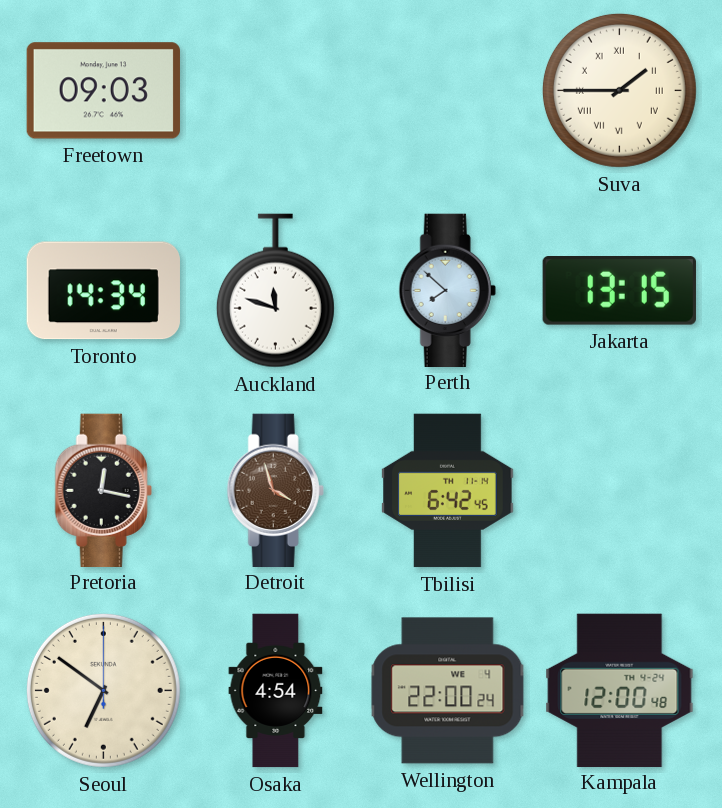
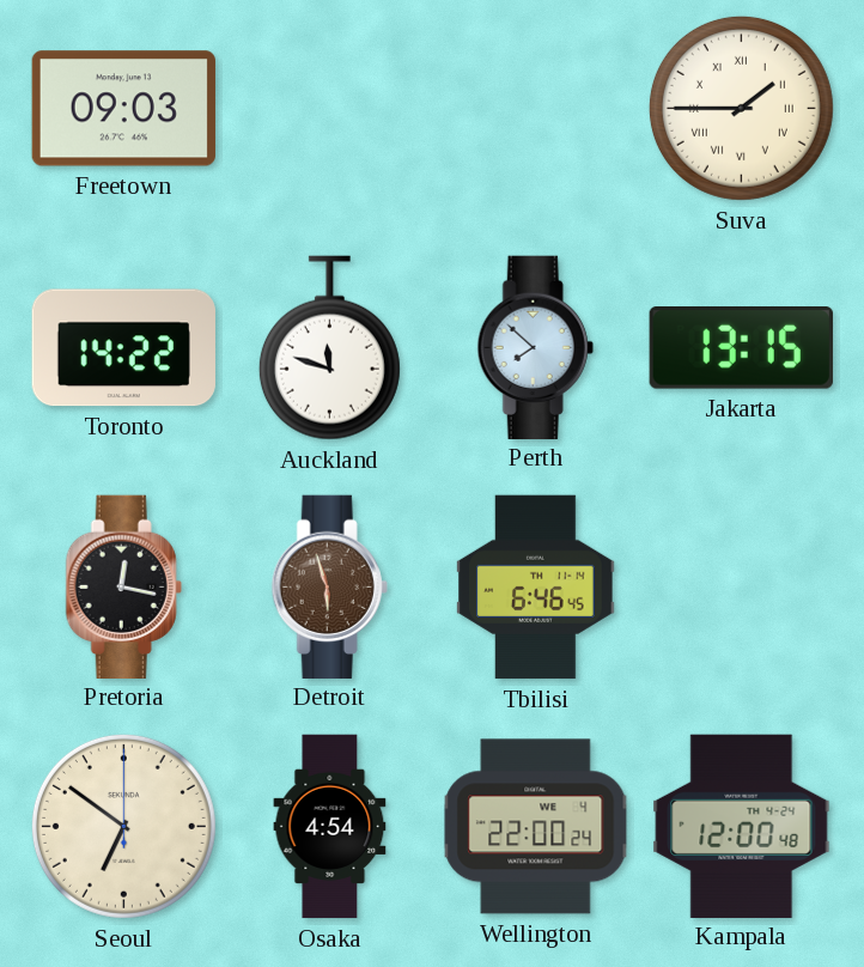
Toronto: 14:34 -> 14:22
Detroit: 3:57 -> 5:57
Tbilisi: 6:42 -> 6:46
